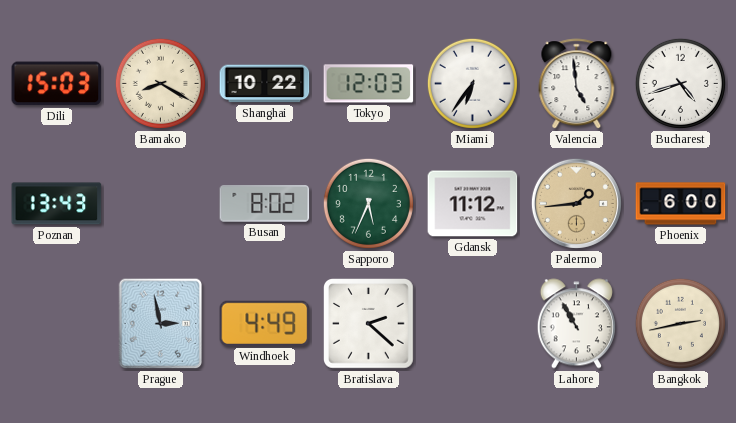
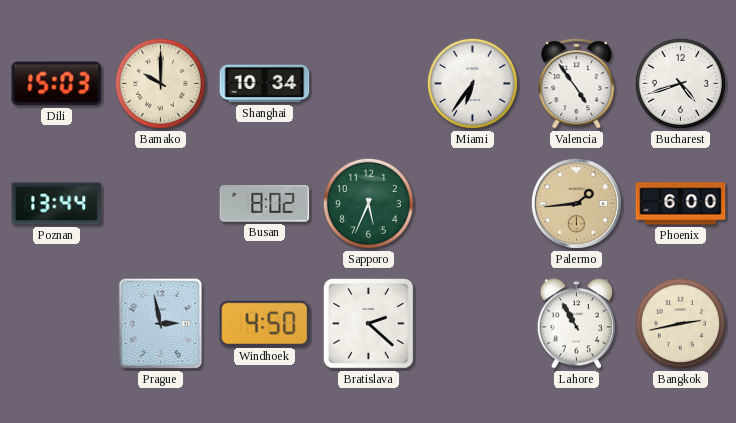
Bamako: 8:20 -> 10:00
Shanghai: 10:22 -> 10:34
Tokyo: 12:03 -> none
Valencia: 4:59 -> 4:54
Poznan: 13:43 -> 13:44
Gdansk: 11:12 -> none
Windhoek: 4:49 -> 4:50
